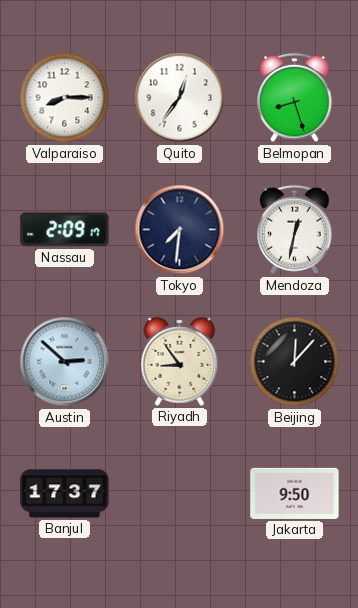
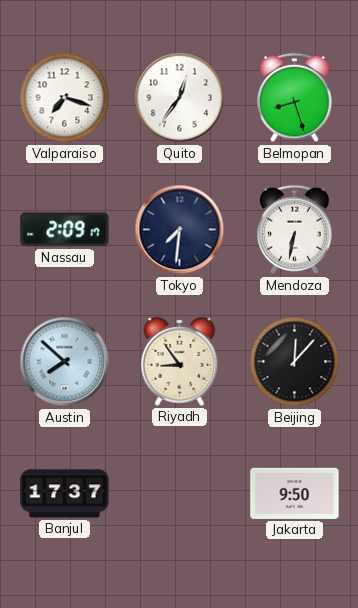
Valparaiso: 8:15 -> 7:18
Mendoza: 12:32 -> 6:32
Austin: 2:52 -> 7:52
